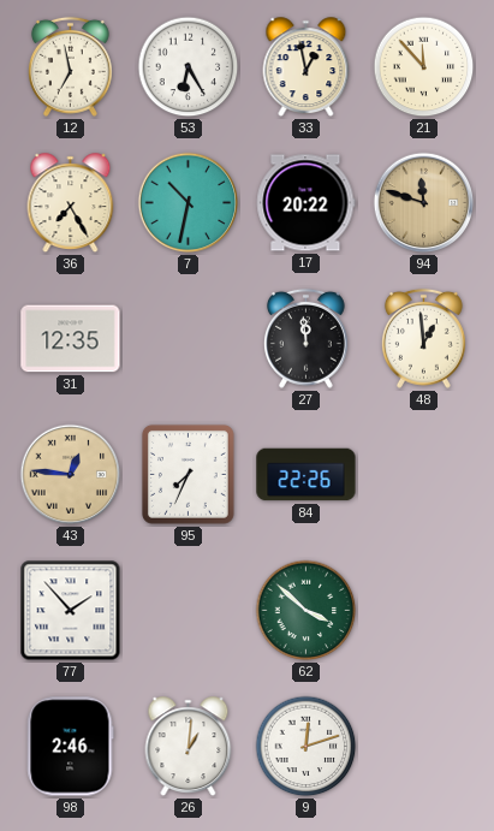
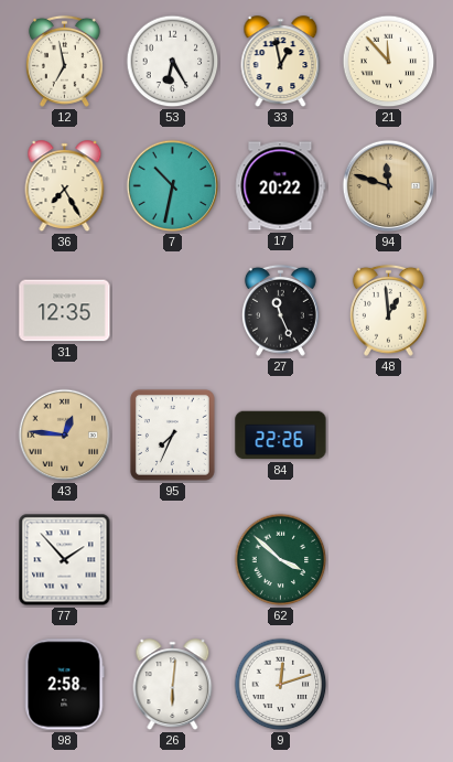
27: 11:59 -> 11:26
98: 2:46 -> 2:58
26: 1:01 -> 6:01
